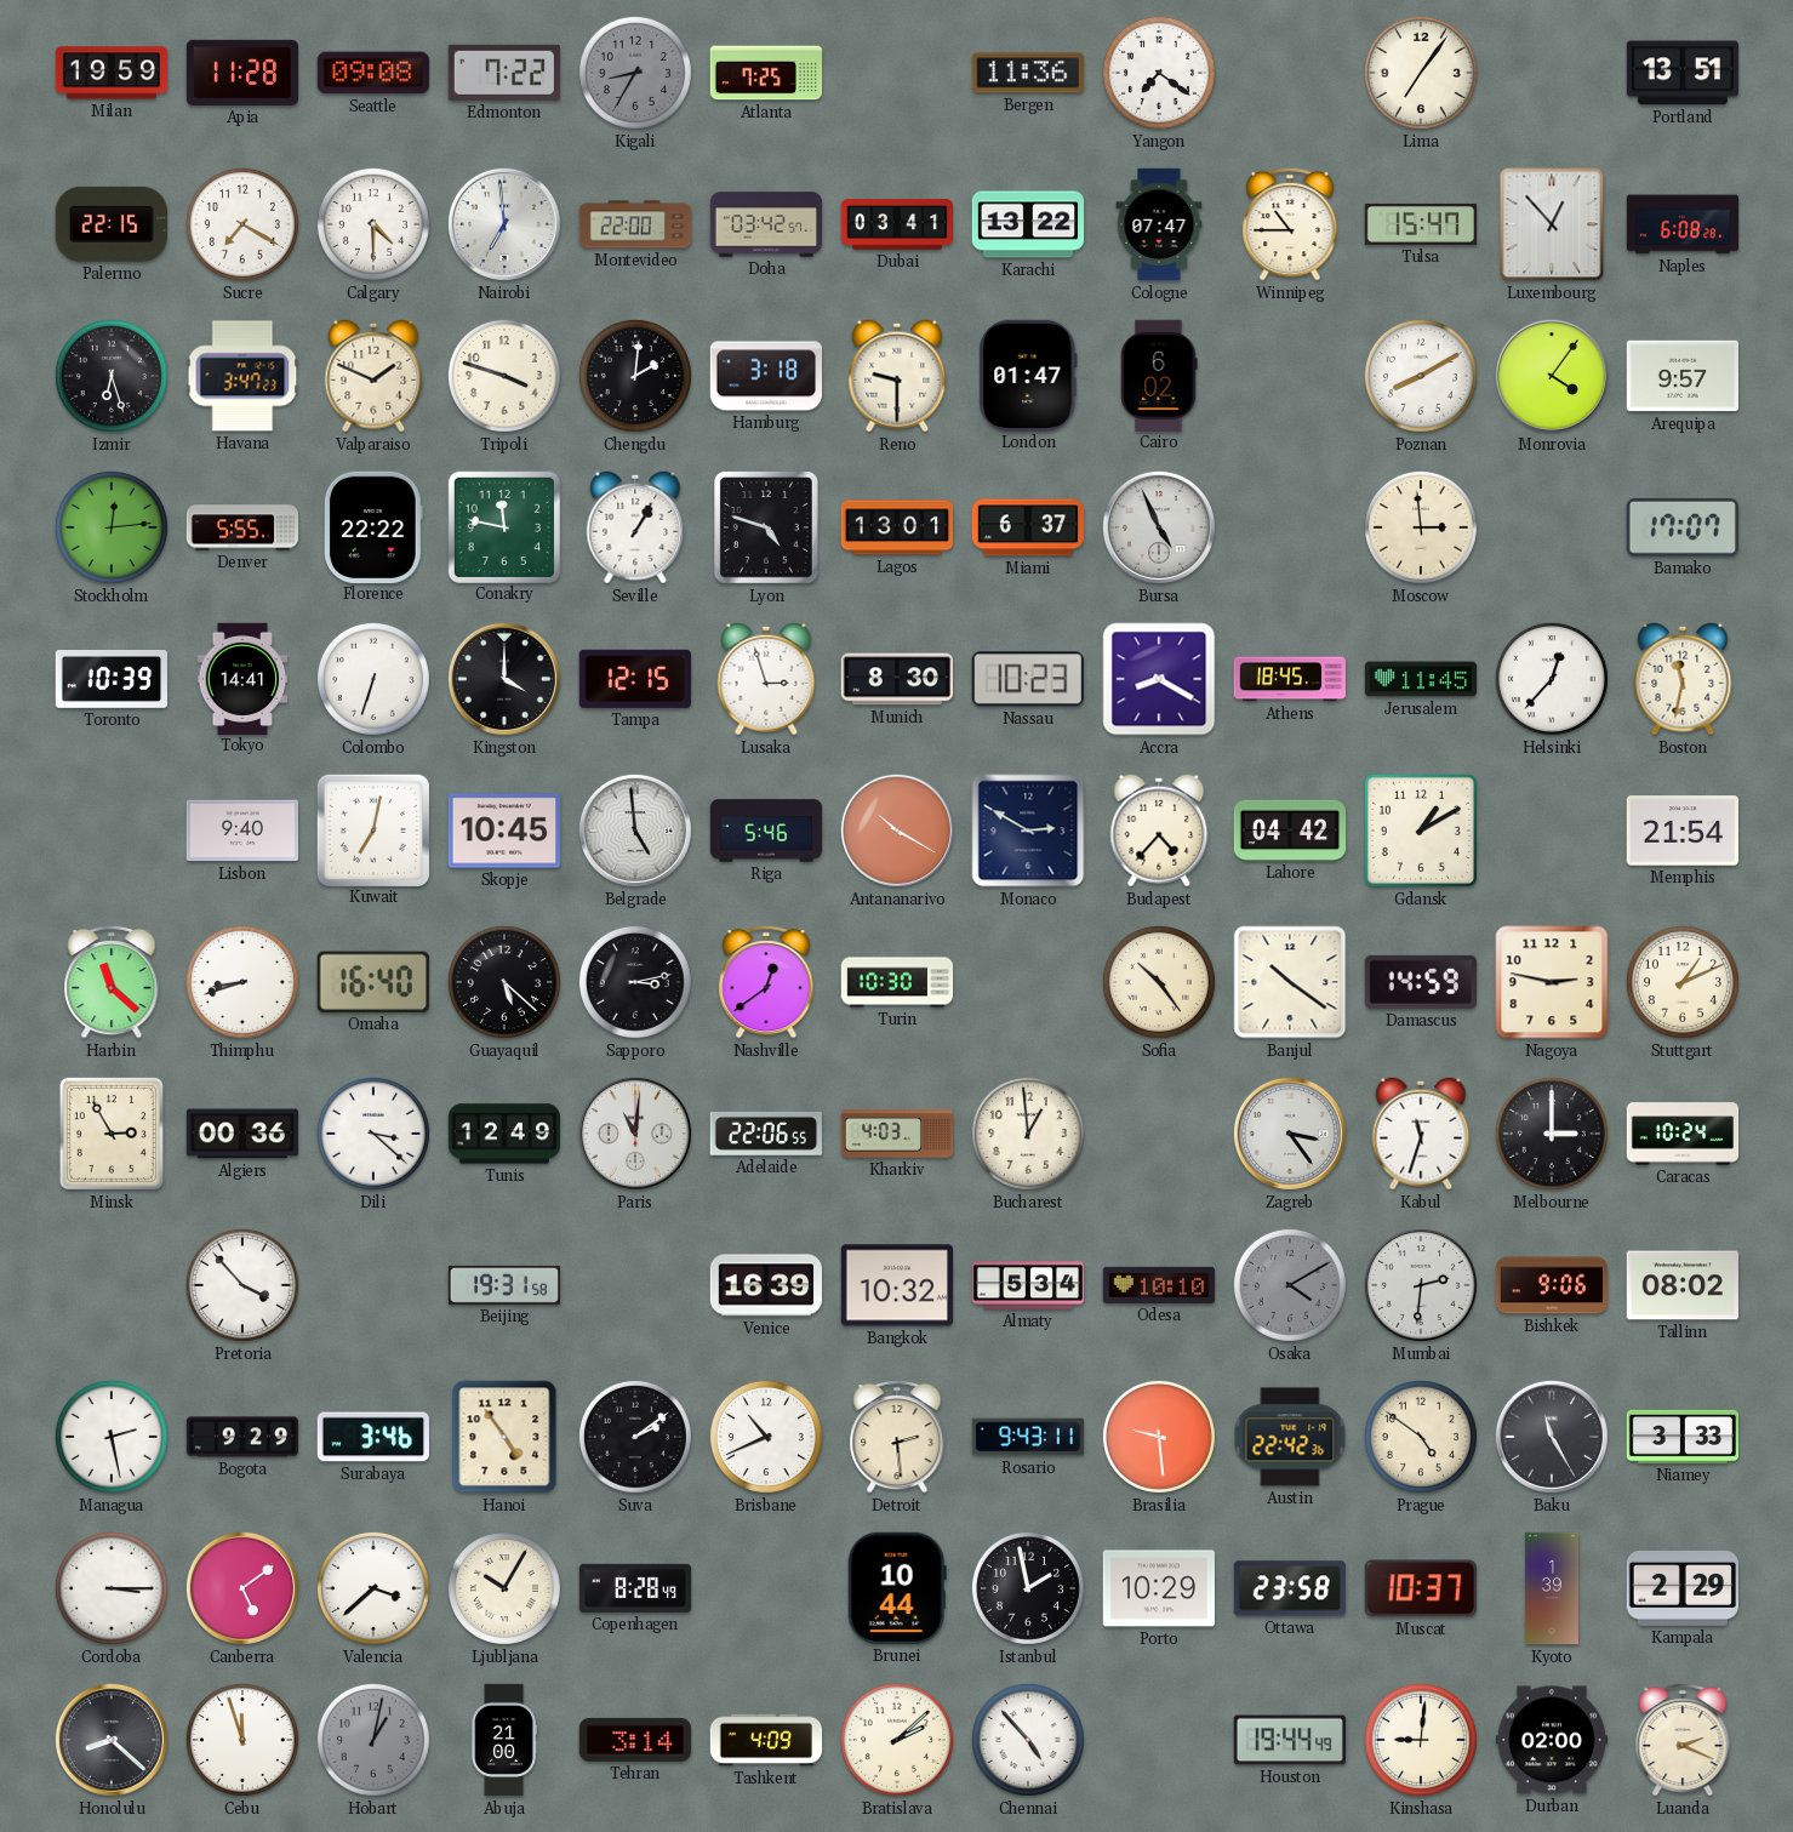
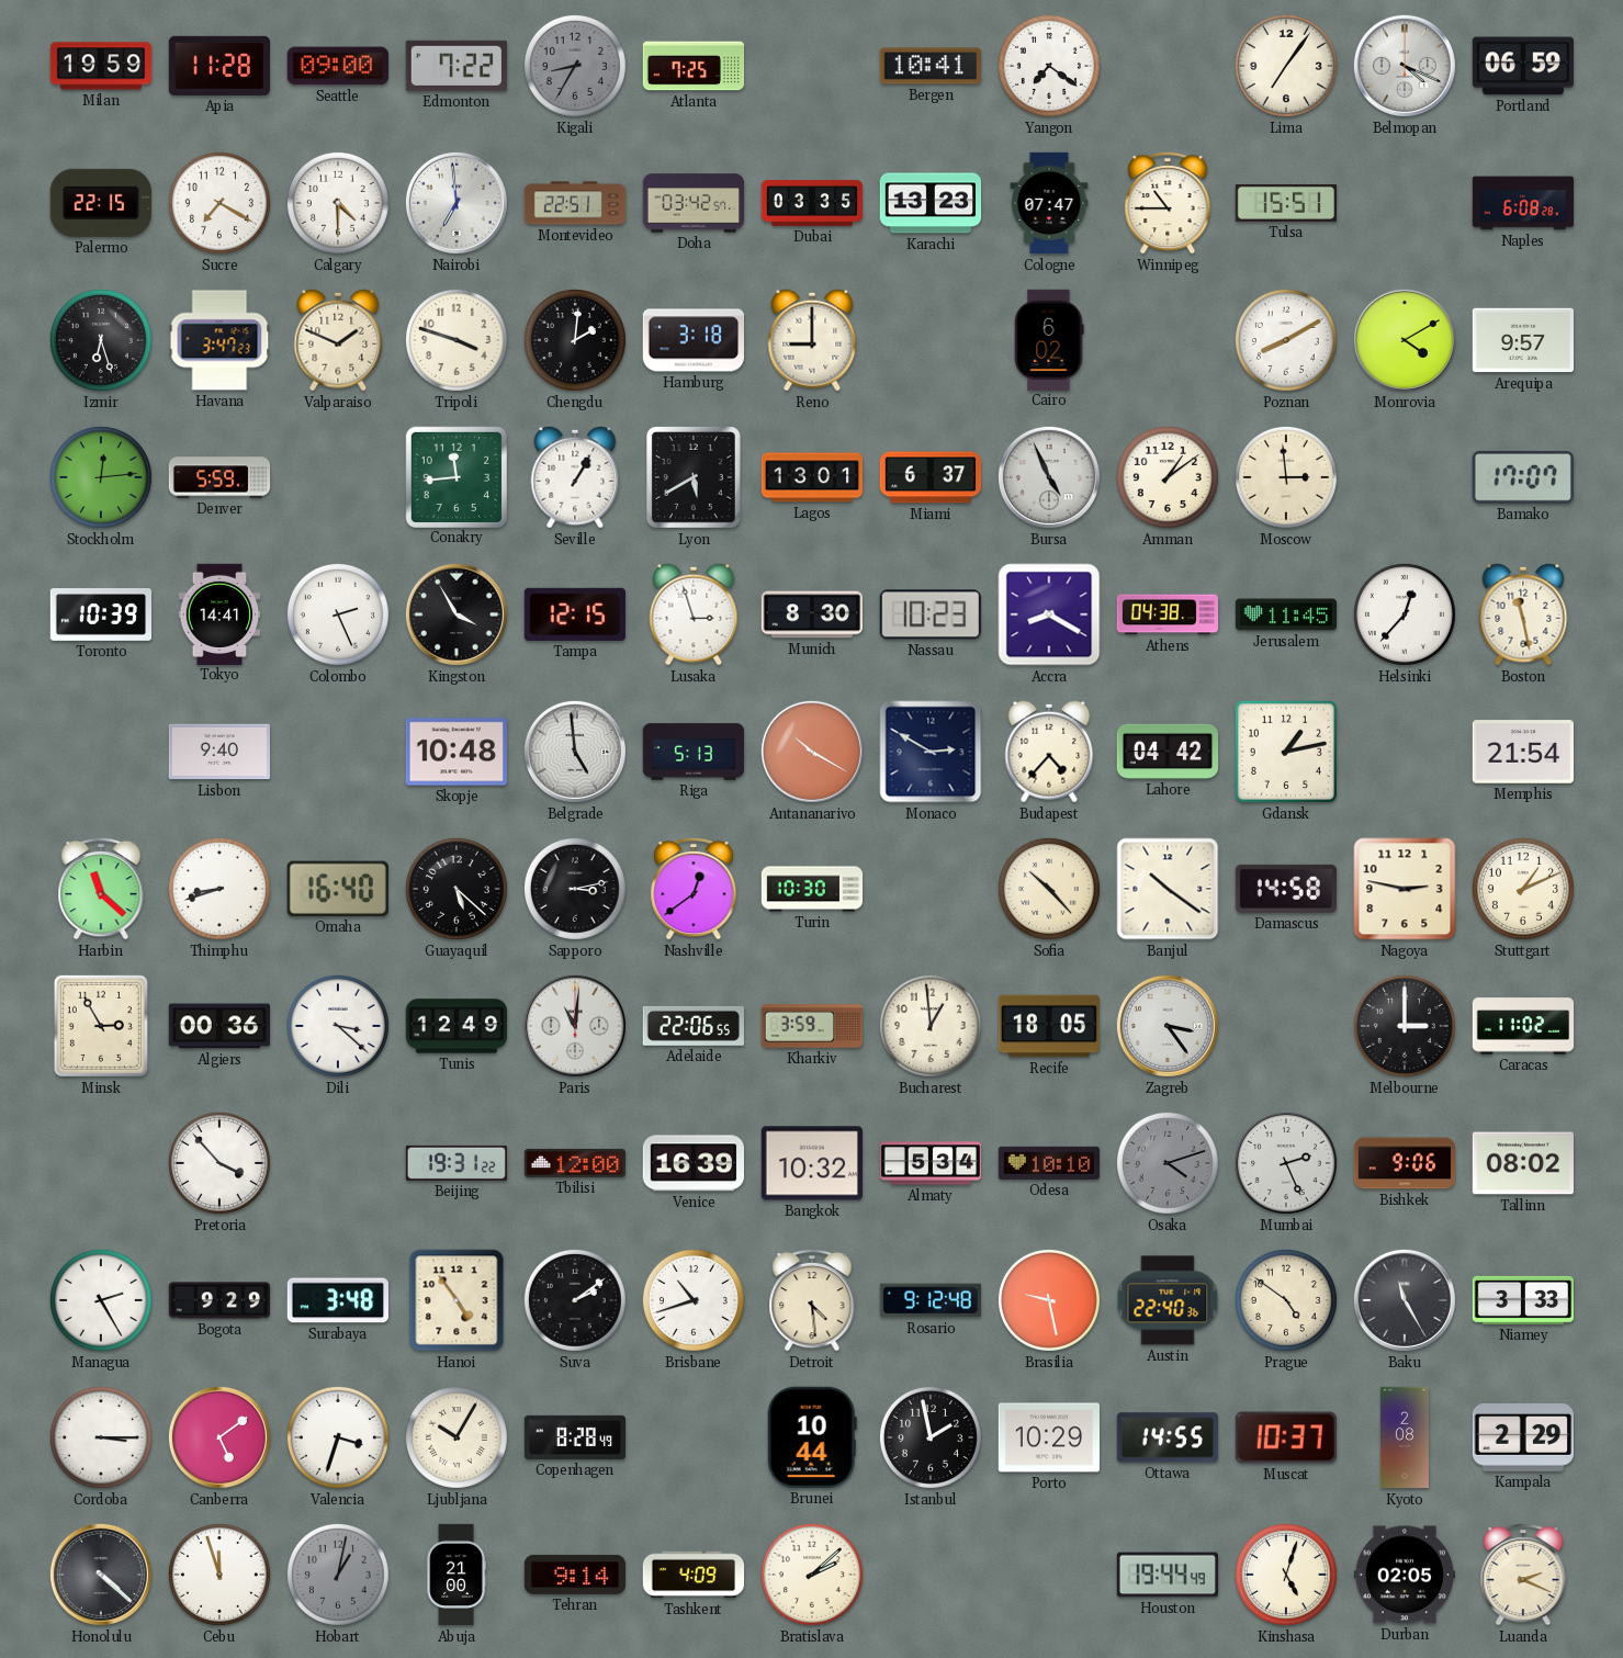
Seattle: 09:08 -> 09:00
Bergen: 11:36 -> 10:41
Belmopan: none -> 4:19
Portland: 13:51 -> 06:59
Montevideo: 22:00 -> 22:51
Dubai: 03:41 -> 03:35
Karachi: 13:22 -> 13:23
Tulsa: 15:47 -> 15:51
Luxembourg: 12:53 -> none
Reno: 9:30 -> 9:00
London: 01:47 -> none
Monrovia: 4:06 -> 4:10
Denver: 5:55 -> 5:59
Florence: 22:22 -> none
Conakry: 11:47 -> 11:44
Lyon: 4:48 -> 5:40
Amman: none -> 1:09
Colombo: 6:33 -> 2:26
Kingston: 4:00 -> 3:55
Athens: 18:45 -> 04:38
Boston: 11:32 -> 11:28
Kuwait: 7:02 -> none
Skopje: 10:45 -> 10:48
Riga: 5:46 -> 5:13
Gdansk: 1:10 -> 1:13
Sofia: 10:24 -> 10:23
Damascus: 14:59 -> 14:58
Kharkiv: 4:03 -> 3:59
Recife: none -> 18:05
Kabul: 11:33 -> none
Caracas: 10:24 -> 11:02
Beijing: 19:31:58 -> 19:31:22
Tbilisi: none -> 12:00
Osaka: 4:10 -> 4:12
Mumbai: 2:31 -> 2:26
Managua: 2:28 -> 2:25
Surabaya: 3:46 -> 3:48
Brisbane: 10:41 -> 10:42
Detroit: 2:29 -> 4:29
Rosario: 9:43 -> 9:12
Brasilia: 9:29 -> 9:28
Austin: 22:42 -> 22:40
Valencia: 3:38 -> 3:33
Ottawa: 23:58 -> 14:55
Kyoto: 1:39 -> 2:08
Honolulu: 8:22 -> 4:22
Tehran: 3:14 -> 9:14
Chennai: 4:53 -> none
Kinshasa: 9:01 -> 5:03
Durban: 02:00 -> 02:05
